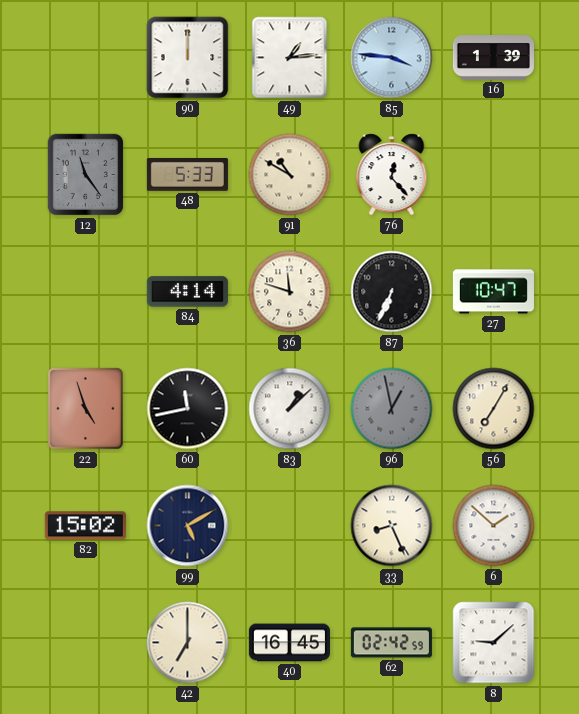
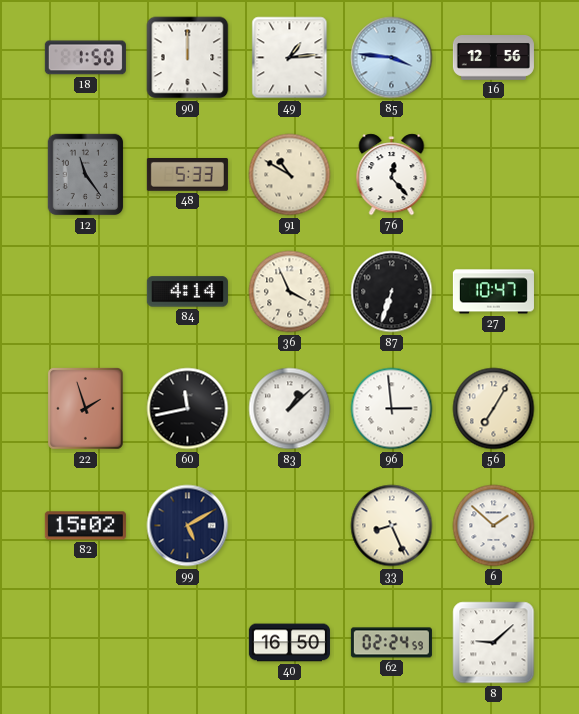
18: none -> 1:50
16: 1:39 -> 12:56
36: 11:48 -> 3:56
87: 6:34 -> 6:33
22: 4:57 -> 1:57
96: 12:58 -> 2:59
96 dial: grey -> white
42: 7:00 -> none
40: 16:45 -> 16:50
62: 02:42 -> 02:24
